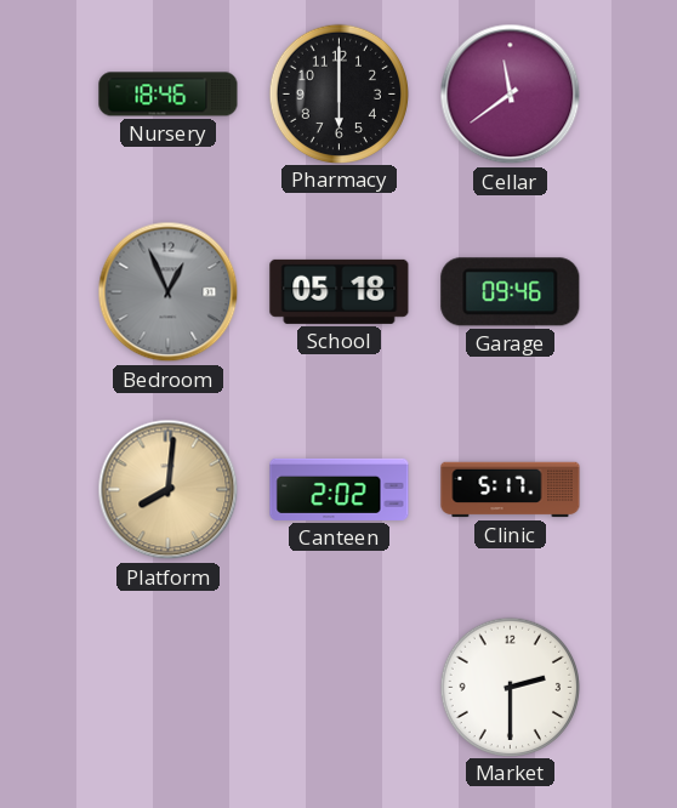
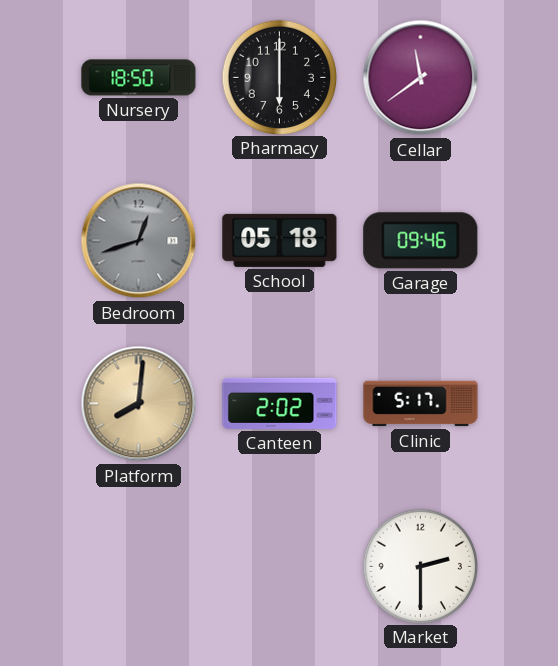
Nursery: 18:46 -> 18:50
Bedroom: 12:56 -> 12:42
